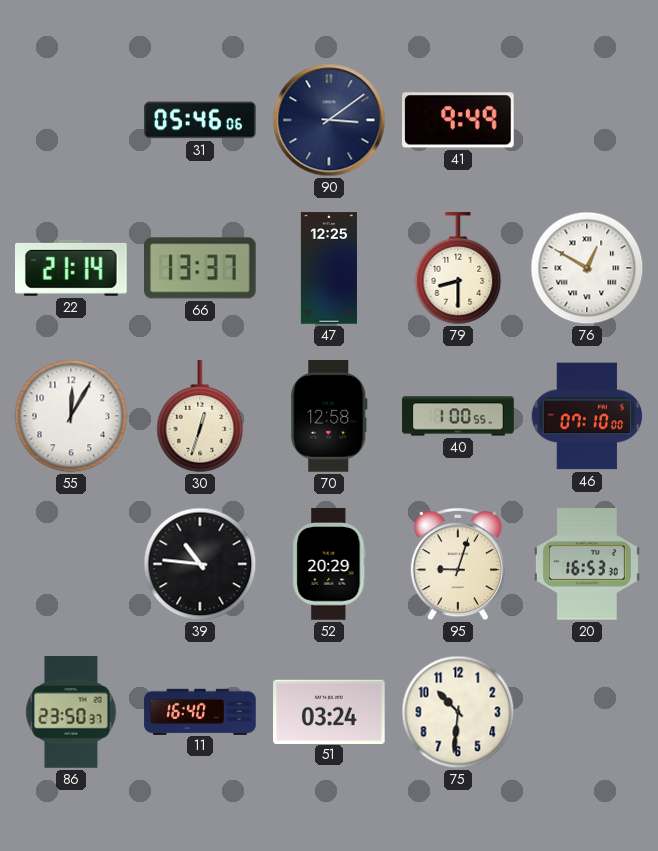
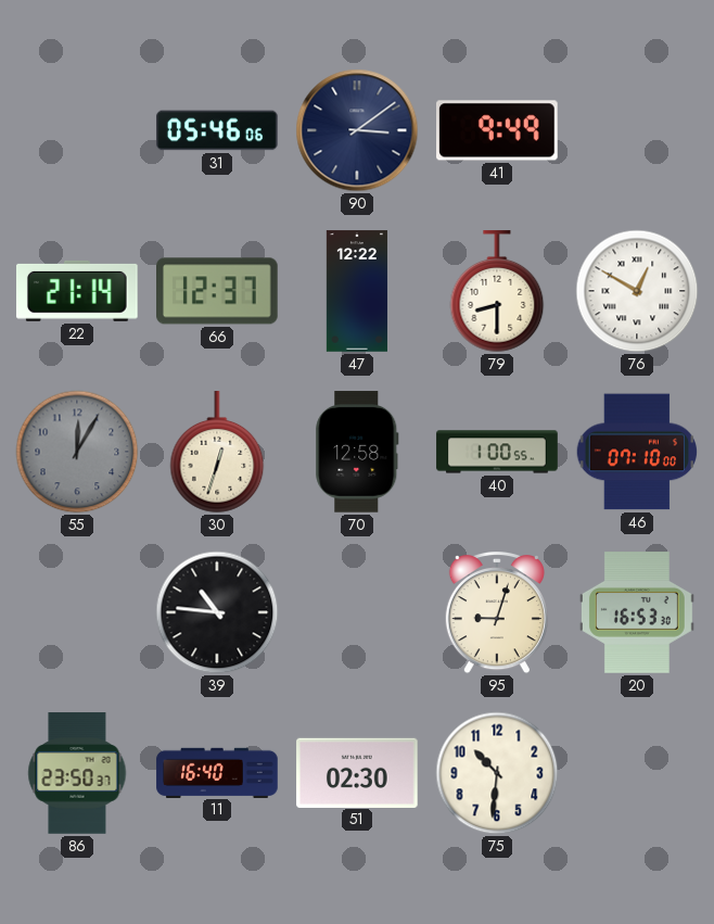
66: 13:37 -> 12:37
47: 12:25 -> 12:22
55 dial: white -> grey
52: 20:29 -> none
51: 03:24 -> 02:30
